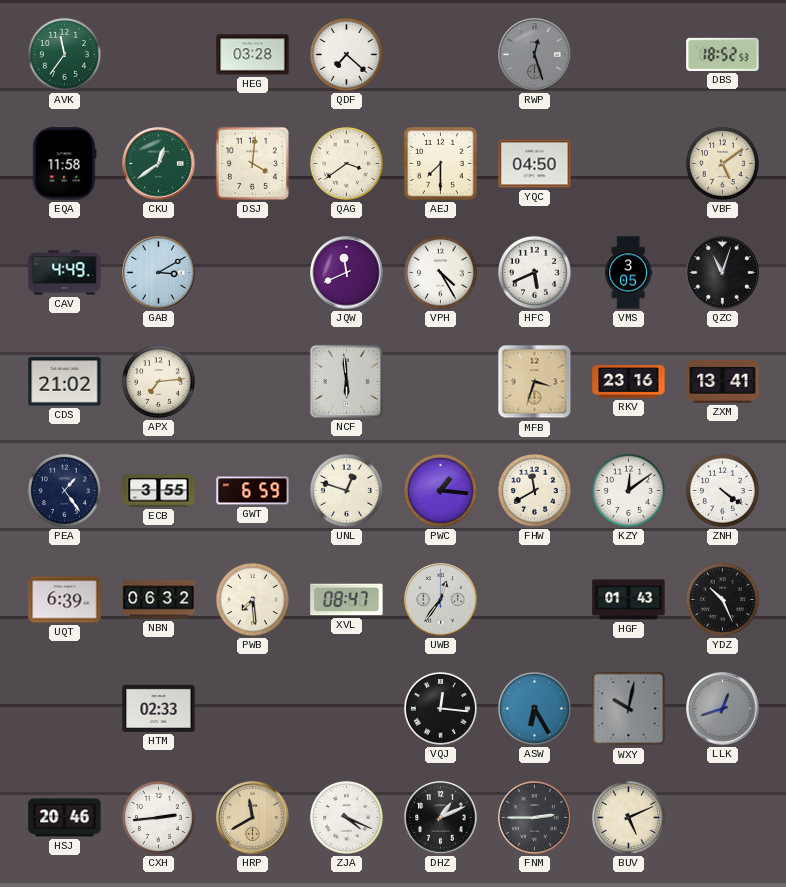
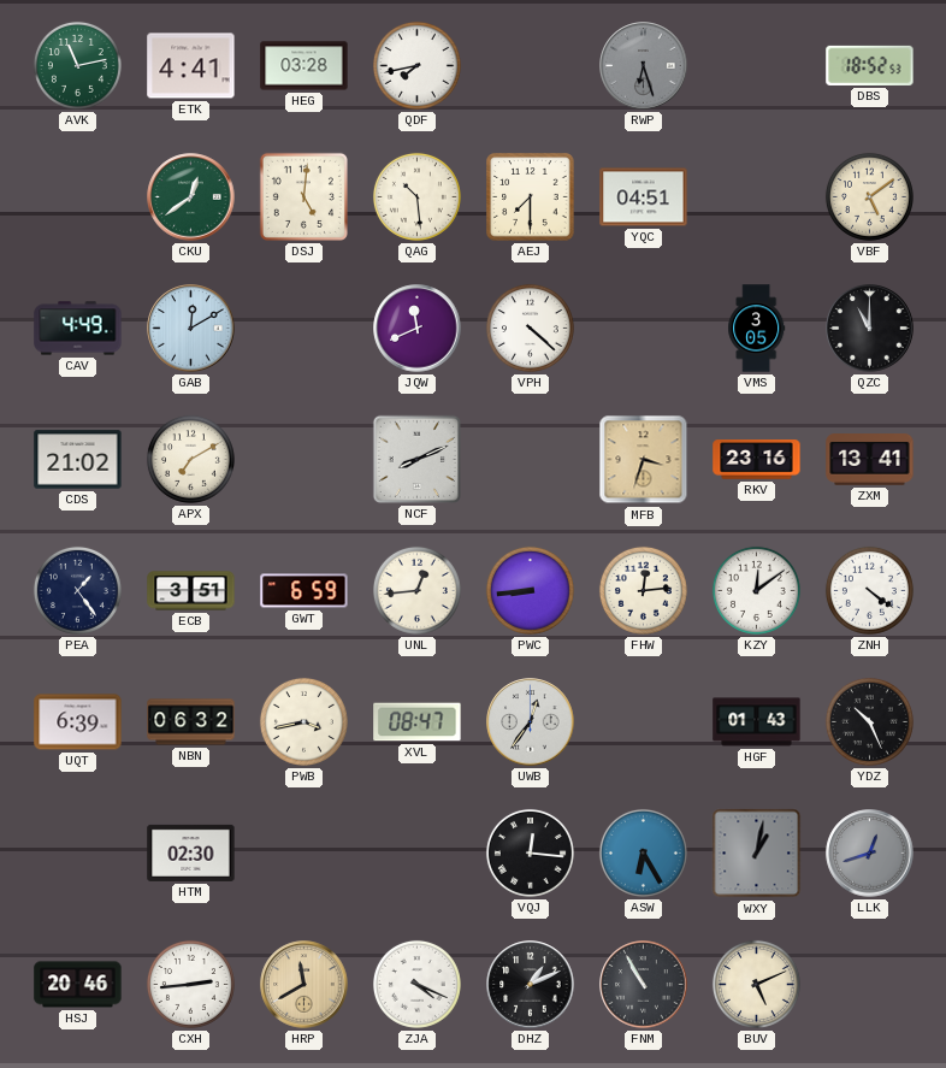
AVK: 11:36 -> 11:13
ETK: none -> 4:41
QDF: 7:22 -> 7:43
RWP: 12:27 -> 6:27
EQA: 11:58 -> none
DSJ: 4:01 -> 5:01
QAG: 3:39 -> 10:29
YQC: 04:50 -> 04:51
GAB: 3:10 -> 12:10
VPH: 4:25 -> 4:22
HFC: 5:41 -> none
QZC: 11:03 -> 11:00
APX: 7:14 -> 7:10
NCF: 5:59 -> 8:11
ECB: 3:55 -> 3:51
UNL: 12:48 -> 12:44
PWC: 1:16 -> 8:44
FHW: 11:40 -> 12:14
PWB: 7:29 -> 3:43
HTM: 02:33 -> 02:30
WXY: 10:02 -> 1:02
FNM: 2:45 -> 10:55
